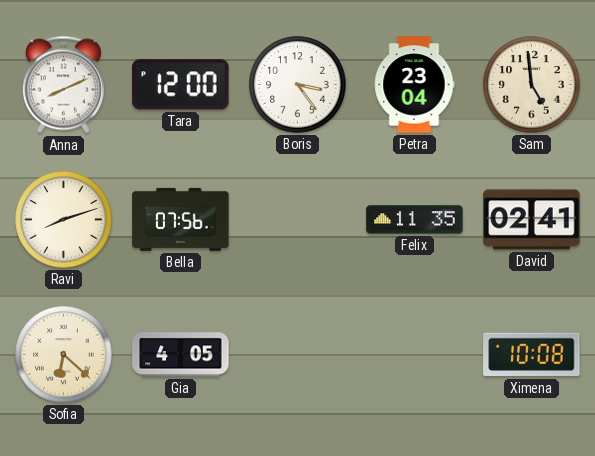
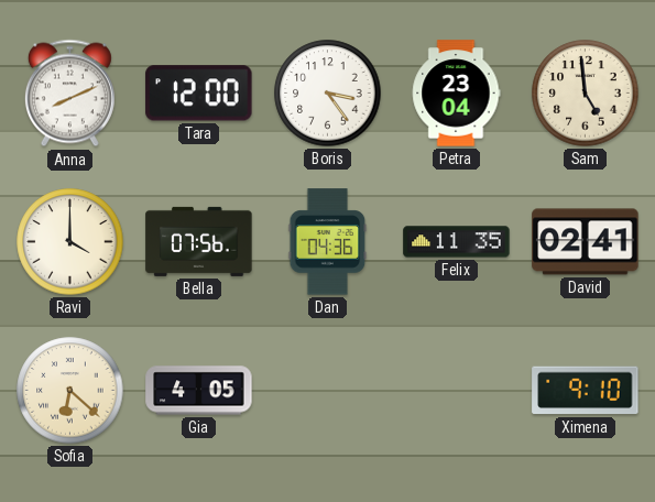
Ravi: 8:12 -> 4:00
Dan: none -> 04:36
Ximena: 10:08 -> 9:10
